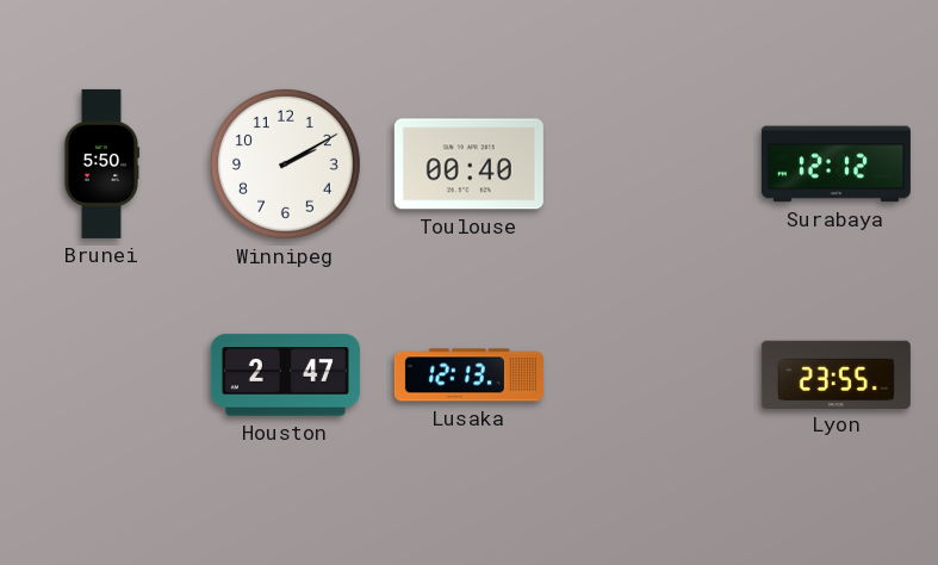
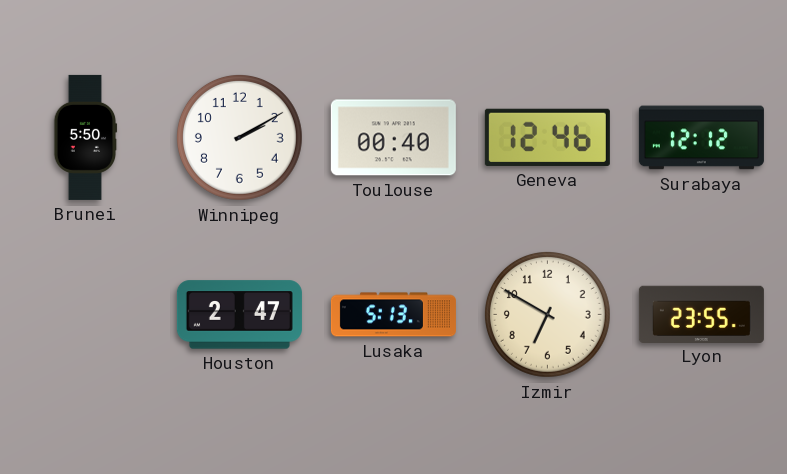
Geneva: none -> 12:46
Lusaka: 12:13 -> 5:13
Izmir: none -> 6:50
